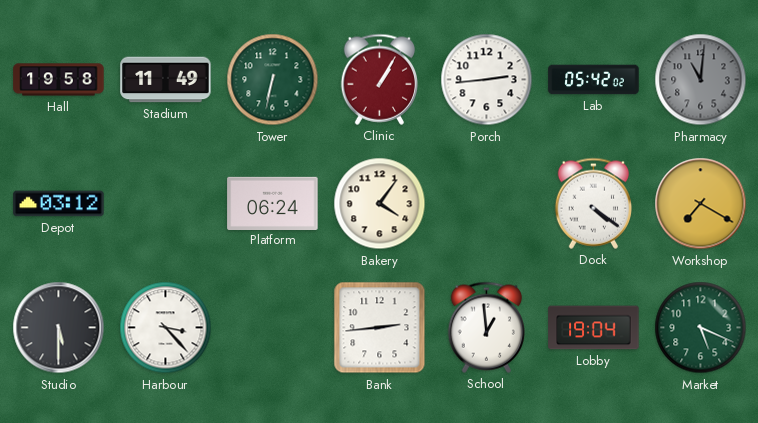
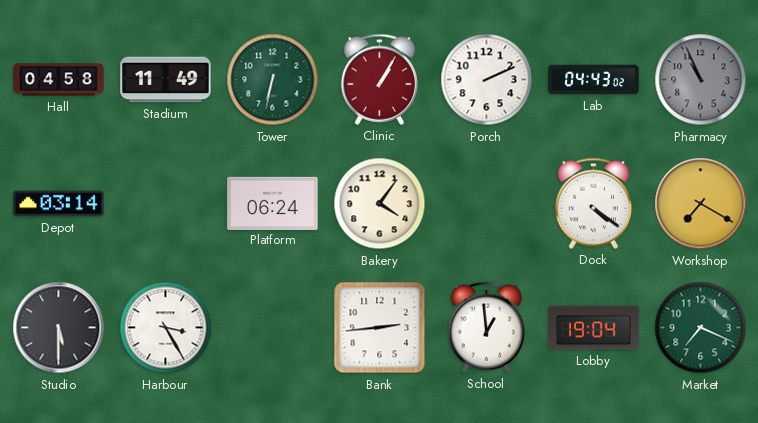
Hall: 19:58 -> 04:58
Porch: 2:44 -> 2:11
Lab: 05:42 -> 04:43
Pharmacy: 11:01 -> 10:56
Depot: 03:12 -> 03:14
Harbour: 3:23 -> 3:25
Market: 5:19 -> 7:19
